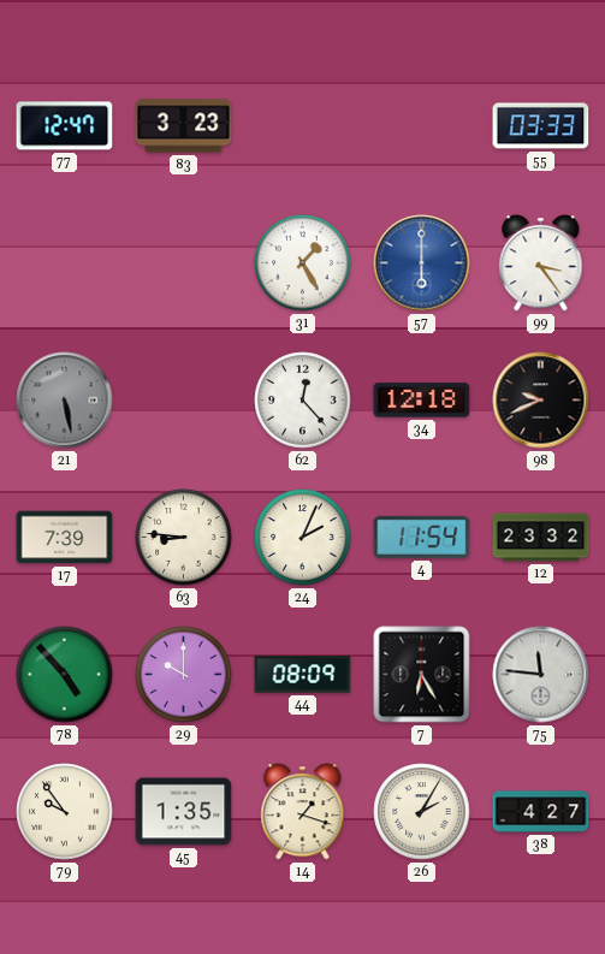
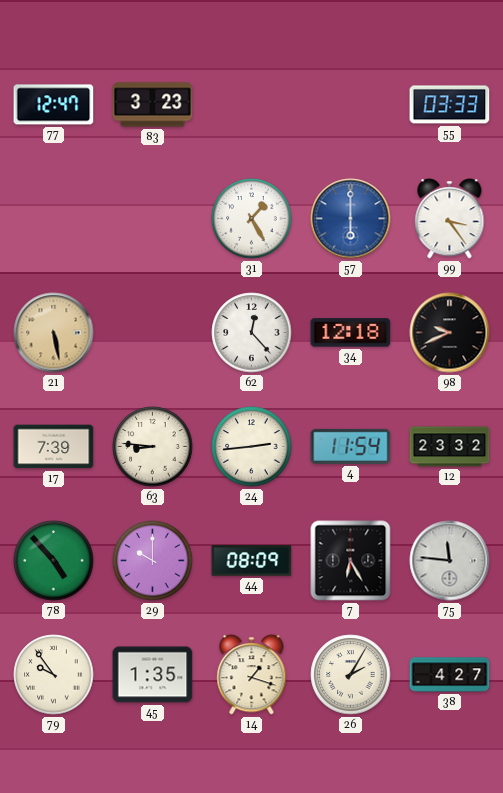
21 dial: grey -> champagne
24: 2:04 -> 2:44
